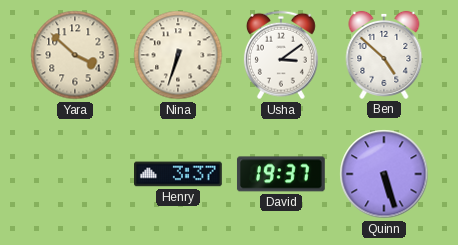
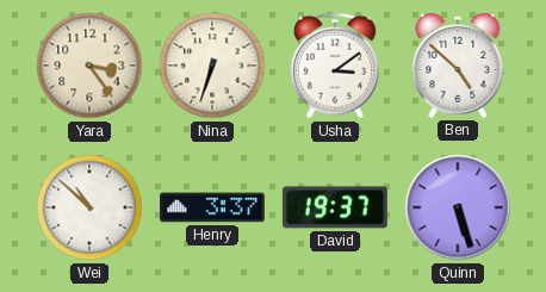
Yara: 3:52 -> 3:24
Wei: none -> 10:52
